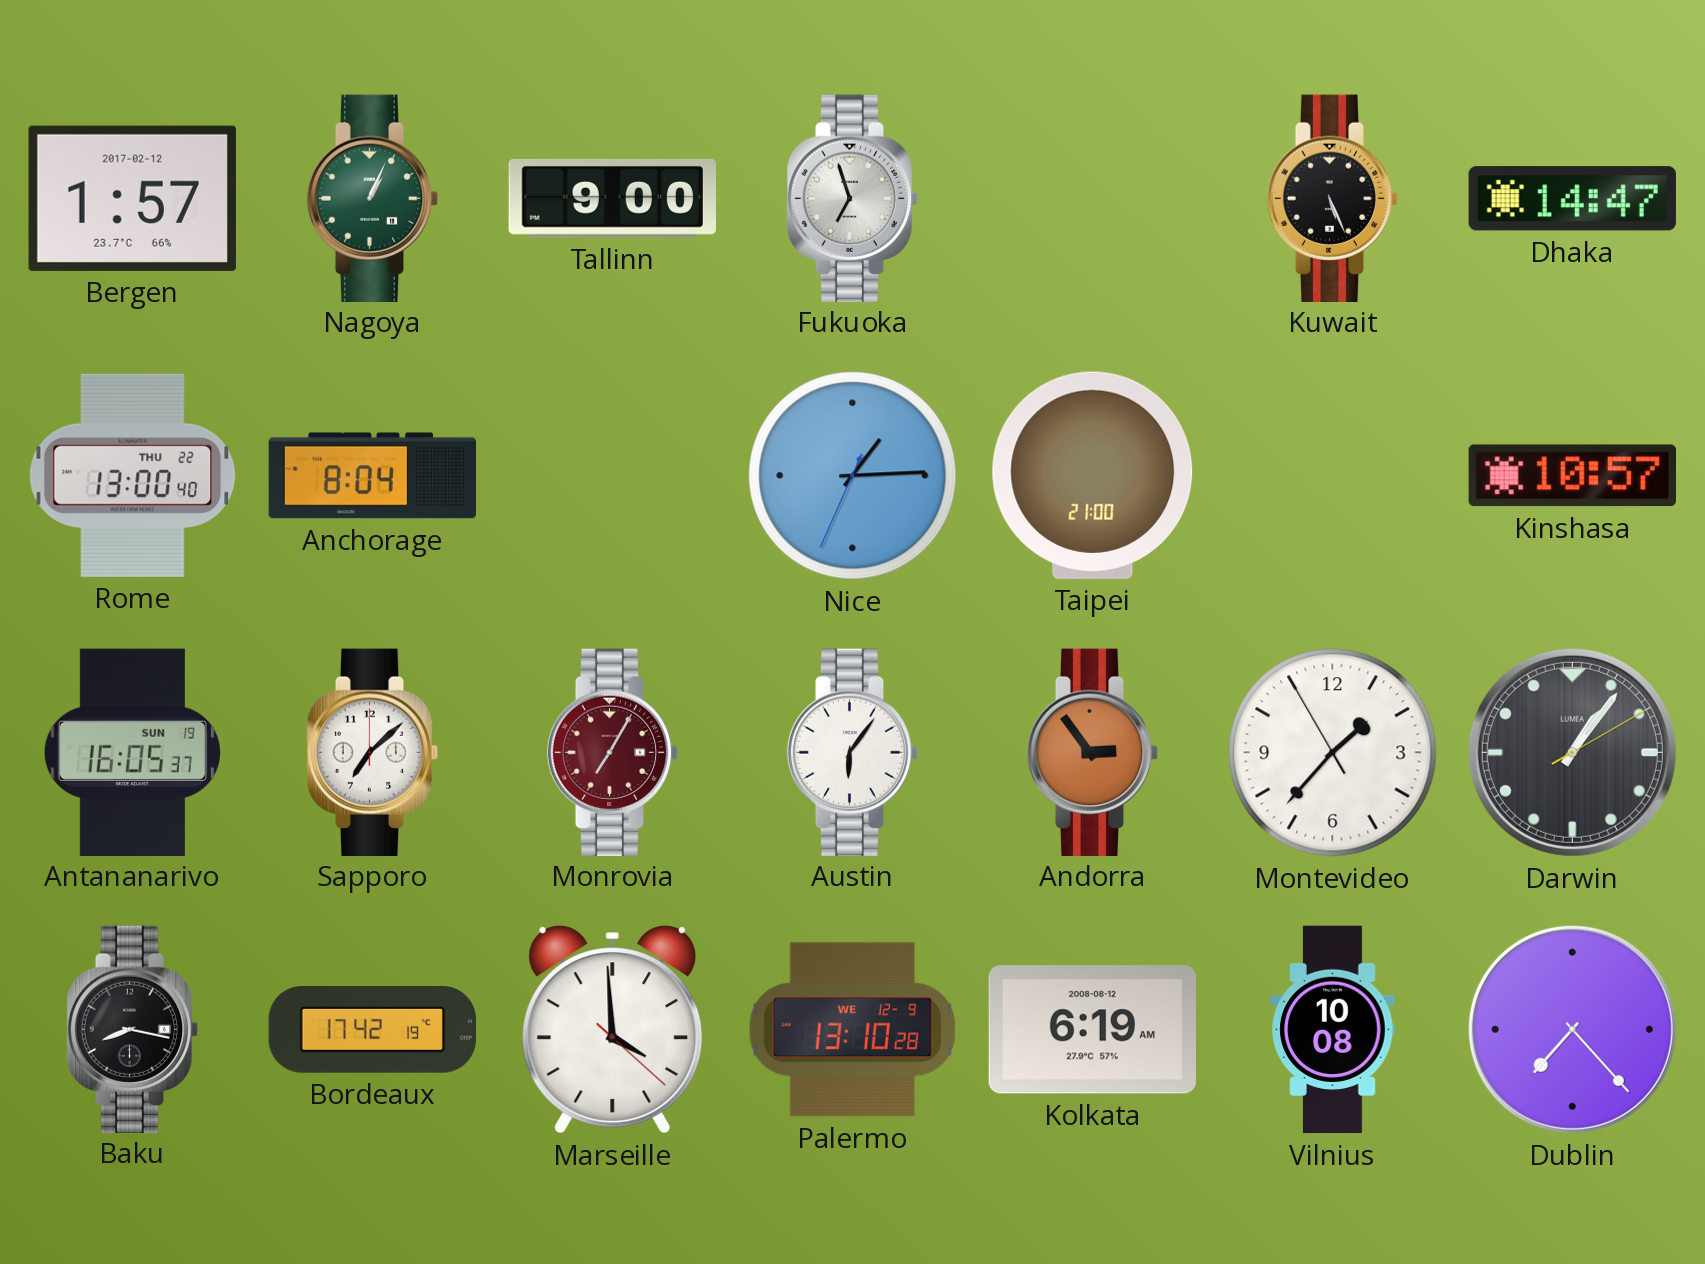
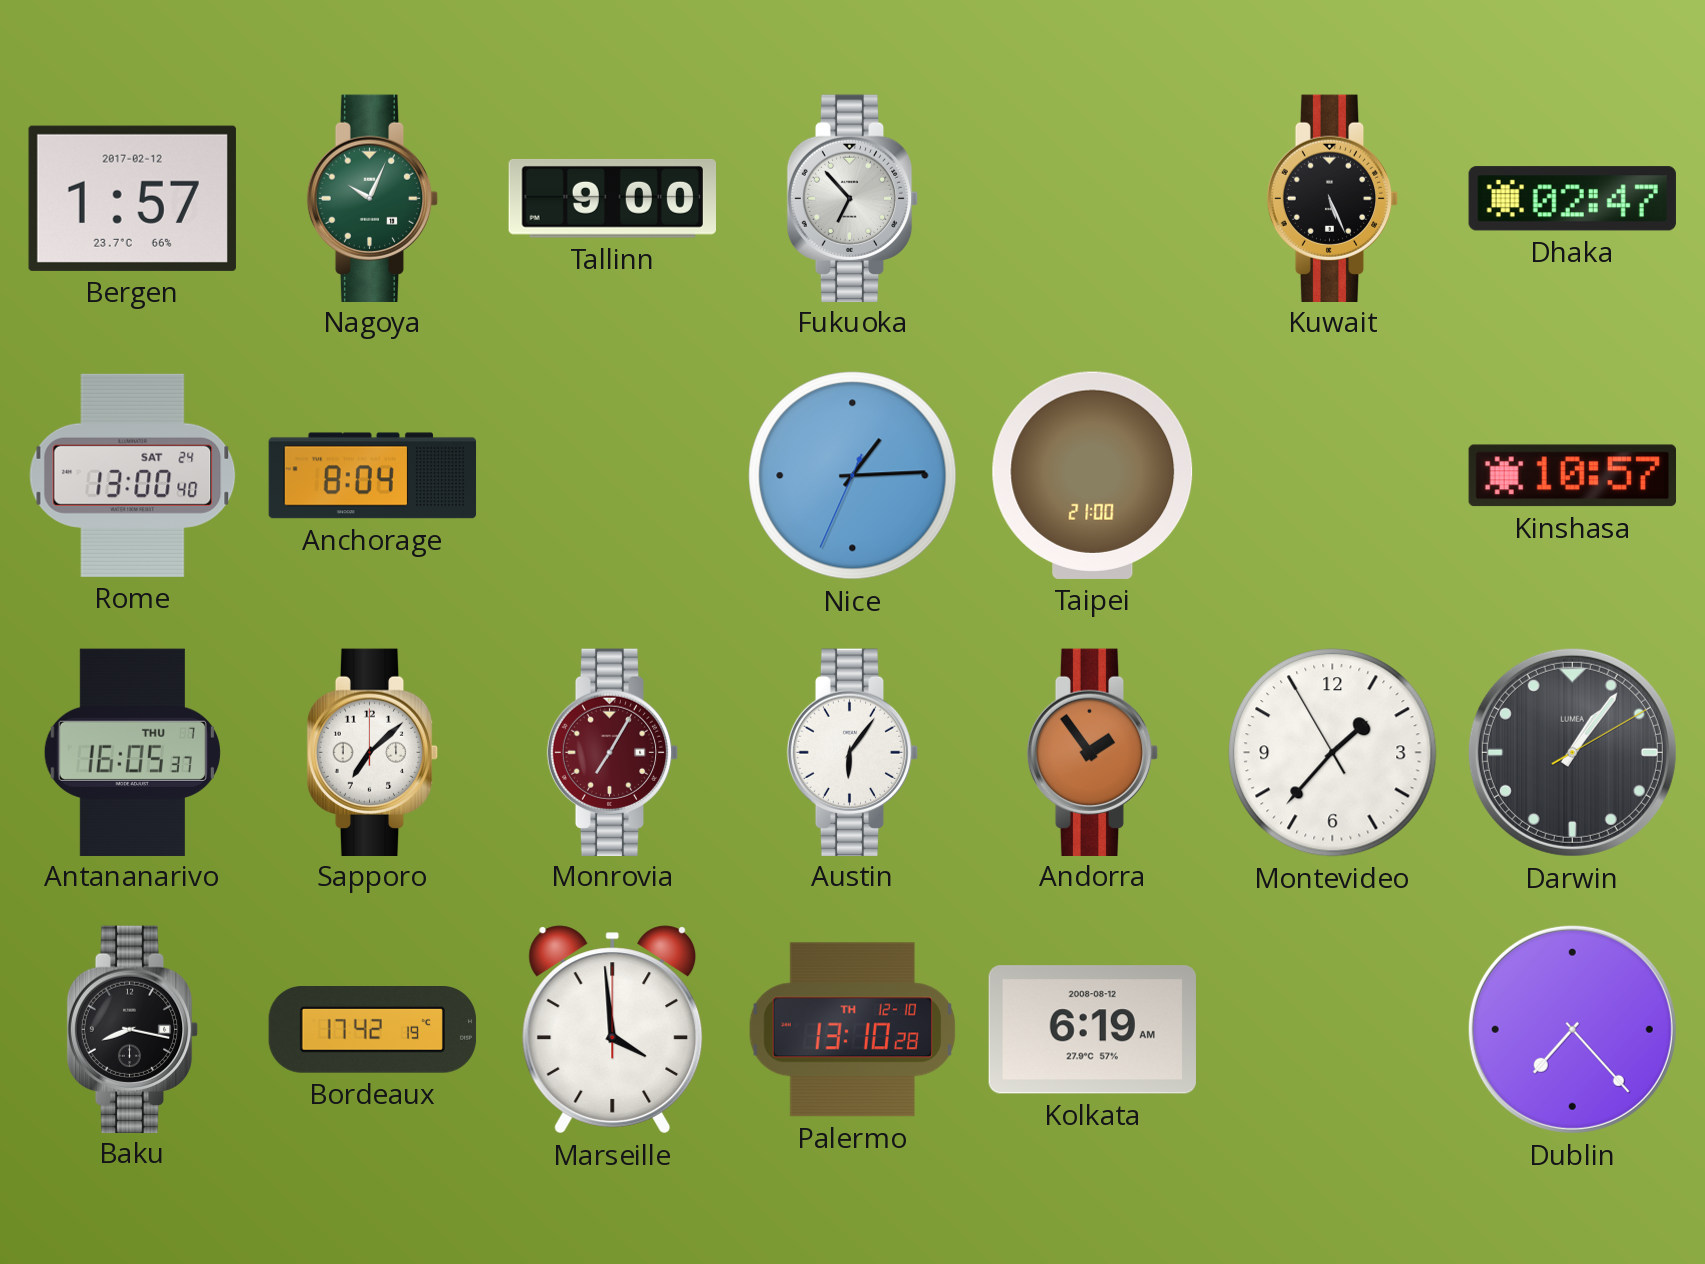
Nagoya: 1:04 -> 10:04
Fukuoka: 6:57 -> 6:53
Dhaka: 14:47 -> 02:47
Rome date: THU 22 -> SAT 24
Antananarivo date: SUN 19 -> THU 7
Andorra: 2:54 -> 1:54
Marseille: 3:59:22 -> 3:59:00
Palermo date: WE 12-9 -> TH 12-10
Vilnius: 10:08 -> none
